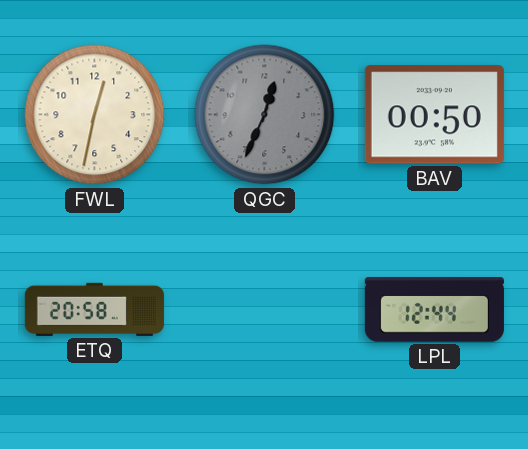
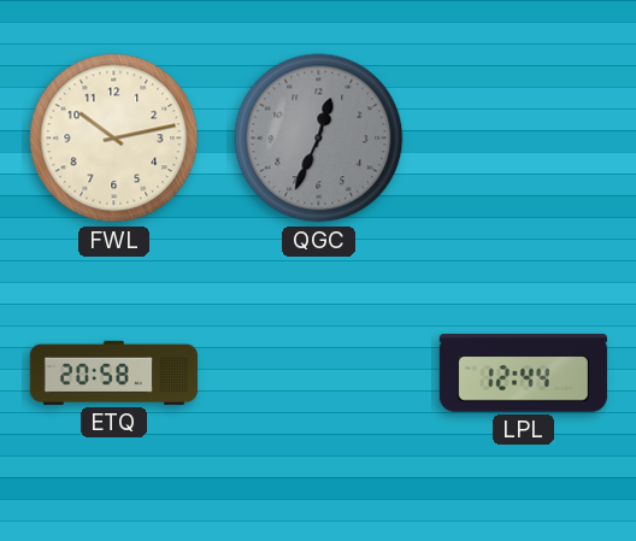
FWL: 12:32 -> 10:13
BAV: 00:50 -> none
